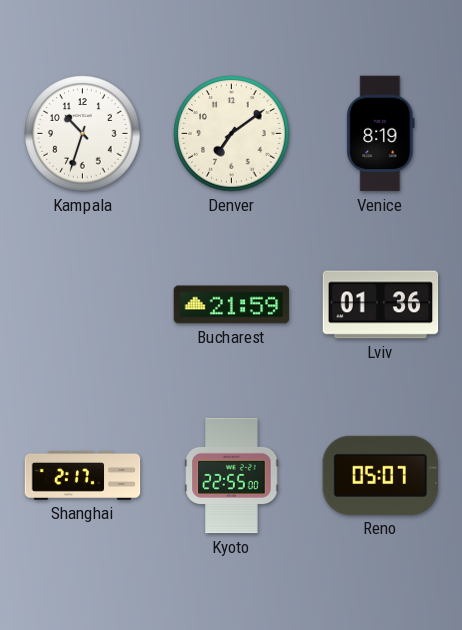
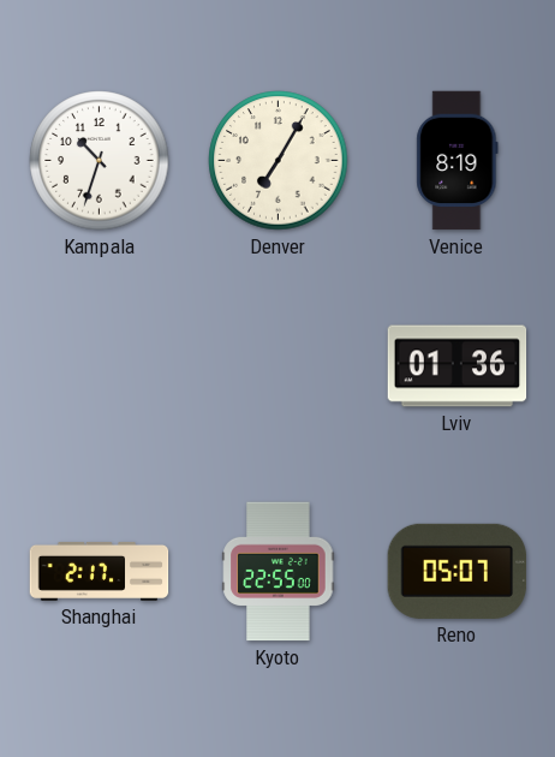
Denver: 7:09 -> 7:05
Bucharest: 21:59 -> none
